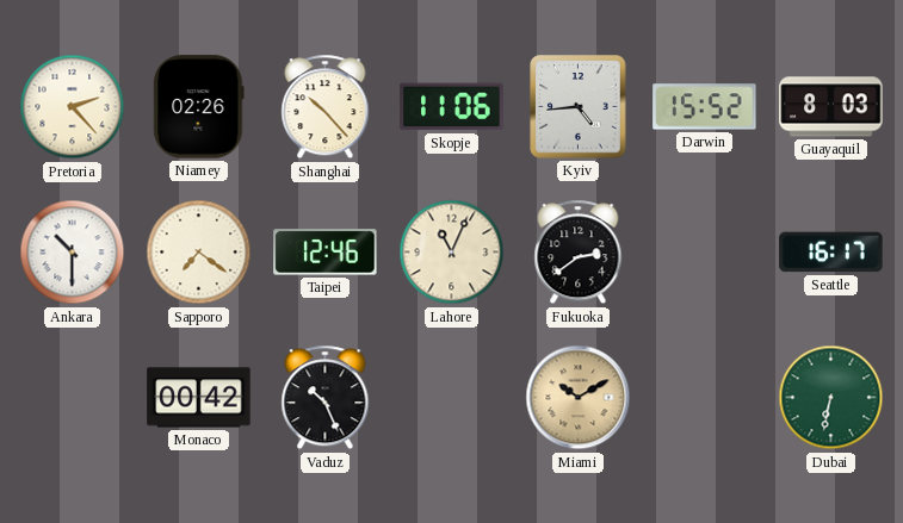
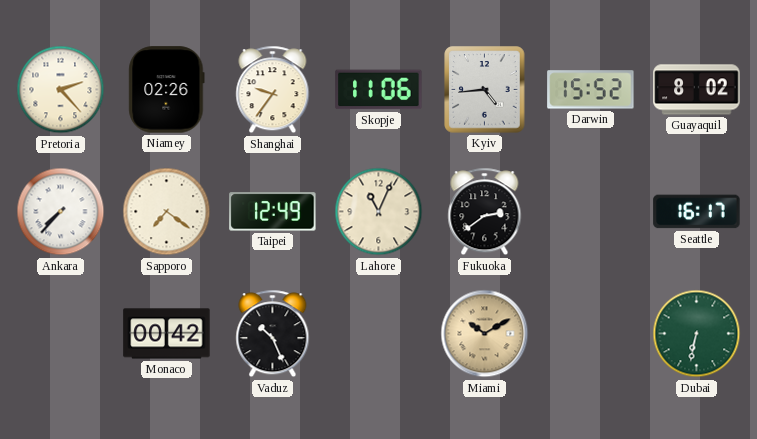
Shanghai: 10:23 -> 9:36
Guayaquil: 8:03 -> 8:02
Ankara: 10:30 -> 7:37
Taipei: 12:46 -> 12:49
